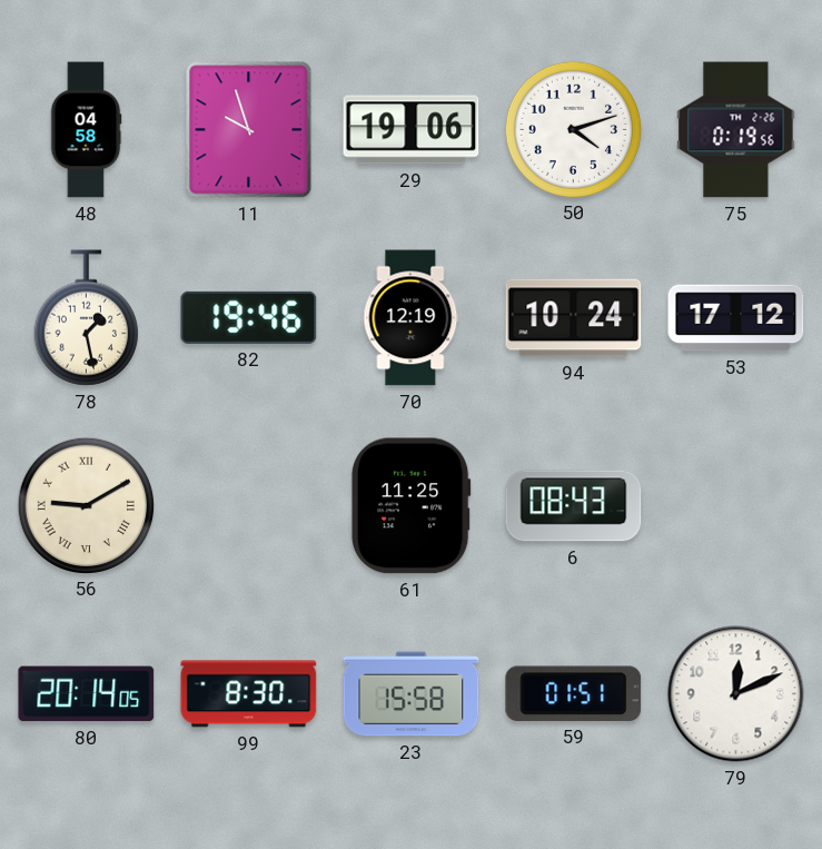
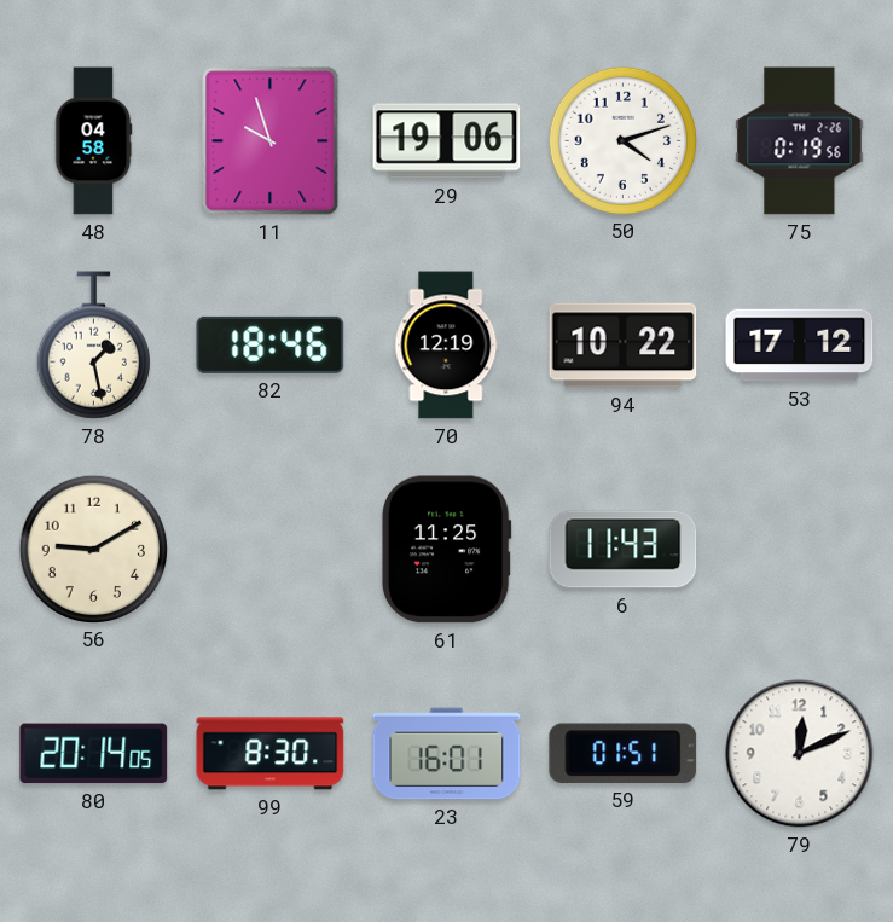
82: 19:46 -> 18:46
94: 10:24 -> 10:22
56 numerals: Roman -> Arabic
6: 08:43 -> 11:43
23: 15:58 -> 16:01
